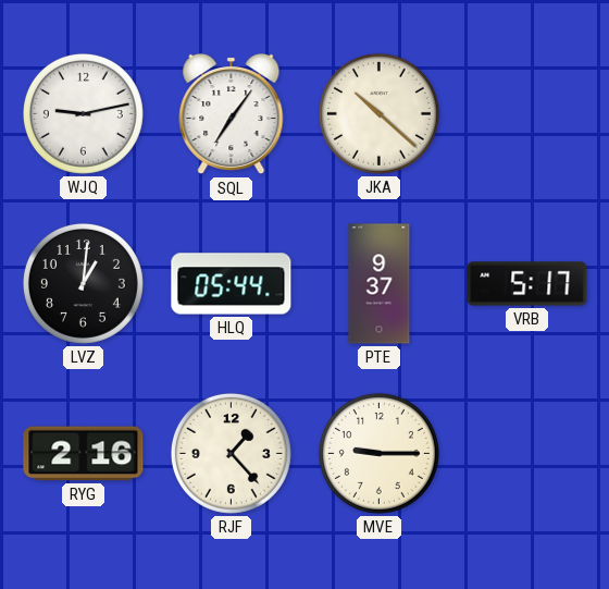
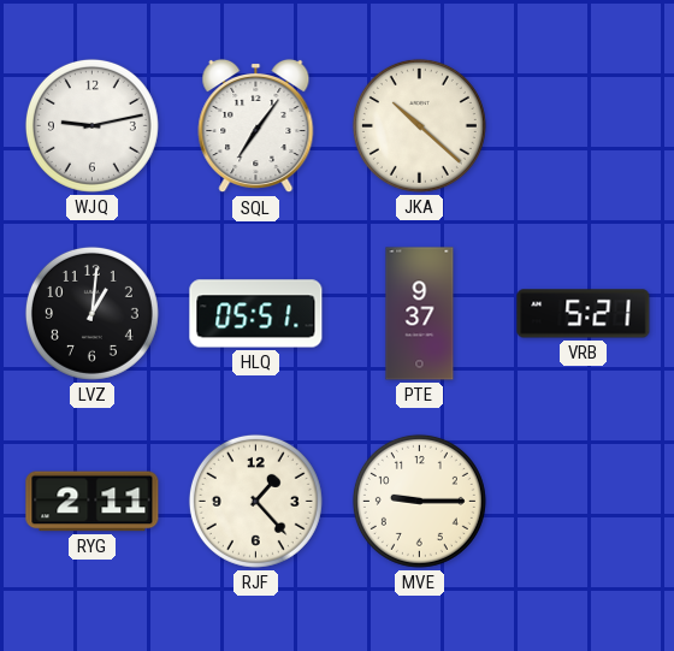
HLQ: 05:44 -> 05:51
VRB: 5:17 -> 5:21
RYG: 2:16 -> 2:11
